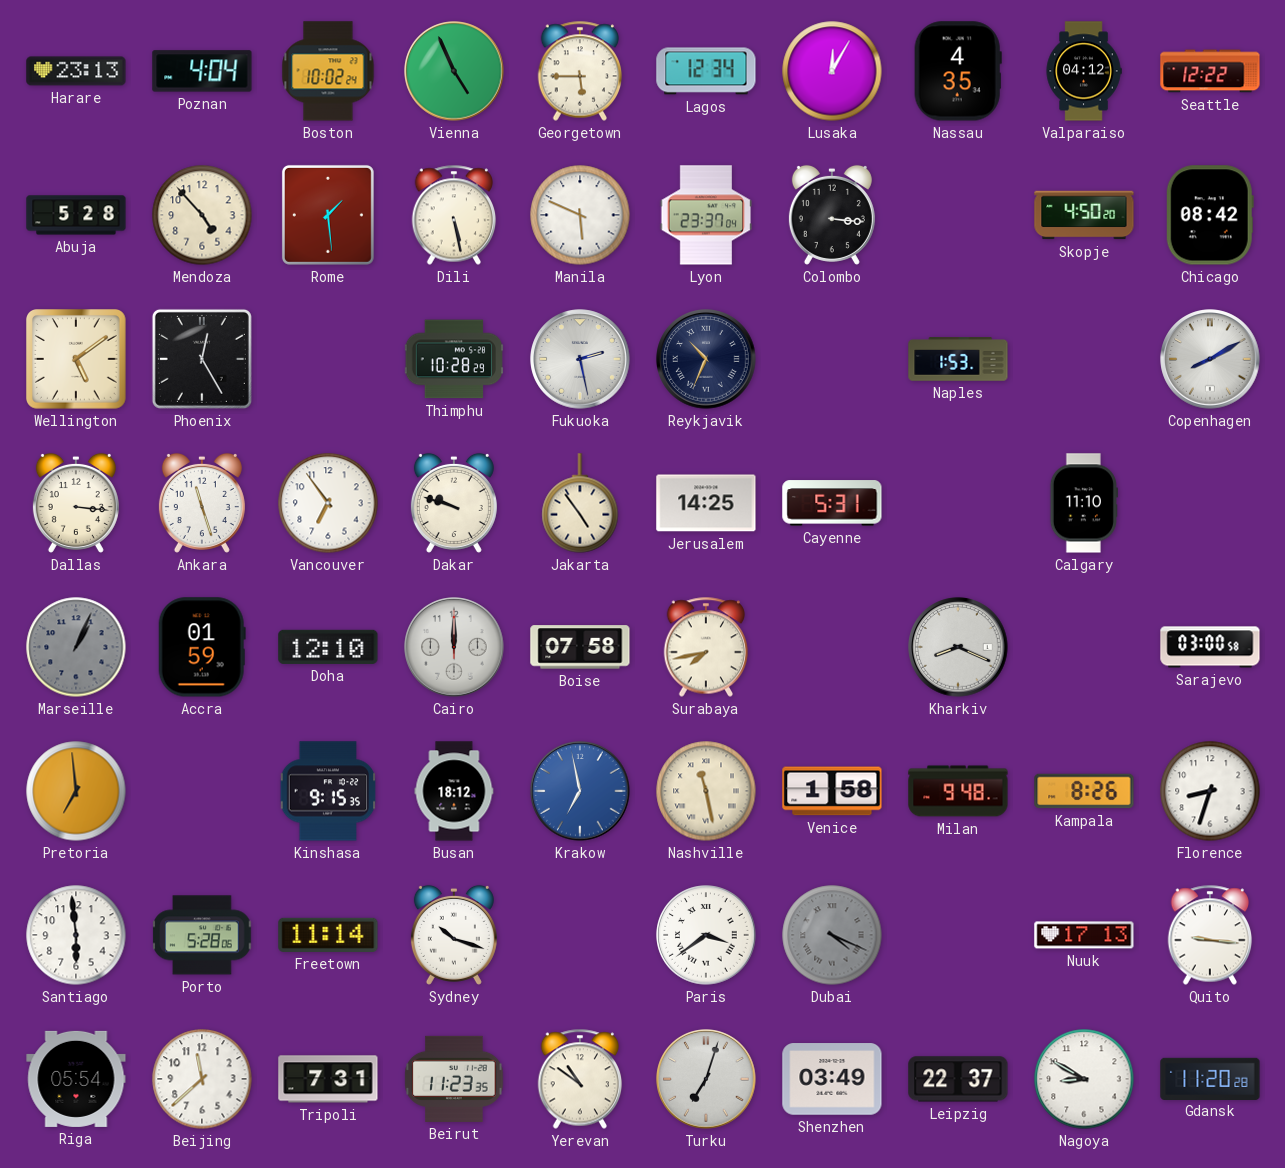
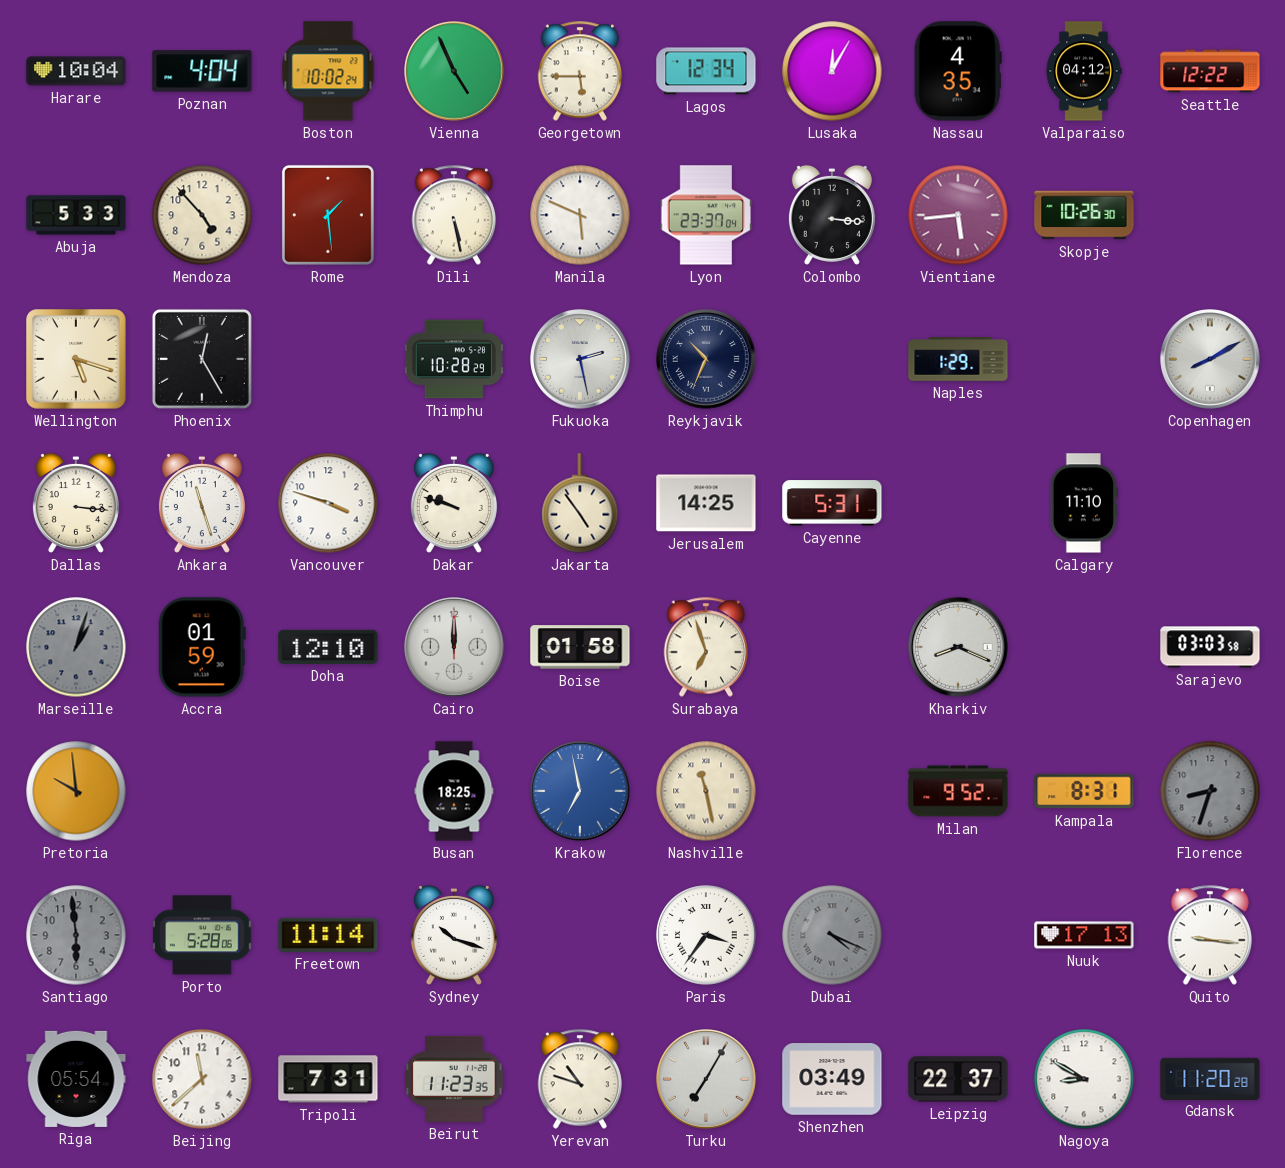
Harare: 23:13 -> 10:04
Abuja: 5:28 -> 5:33
Vientiane: none -> 5:44
Skopje: 4:50 -> 10:26
Chicago: 08:42 -> none
Wellington: 5:09 -> 5:18
Naples: 1:53 -> 1:29
Vancouver: 6:54 -> 3:48
Marseille: 1:04 -> 1:03
Boise: 07:58 -> 01:58
Surabaya: 7:43 -> 6:57
Sarajevo: 03:00 -> 03:03
Pretoria: 6:59 -> 9:59
Kinshasa: 9:15 -> none
Busan: 18:12 -> 18:25
Venice: 1:58 -> none
Milan: 9:48 -> 9:52
Kampala: 8:26 -> 8:31
Florence dial: white -> grey
Santiago dial: white -> grey
Paris: 3:39 -> 3:36
Yerevan: 10:51 -> 10:48
Turku: 7:03 -> 7:05
